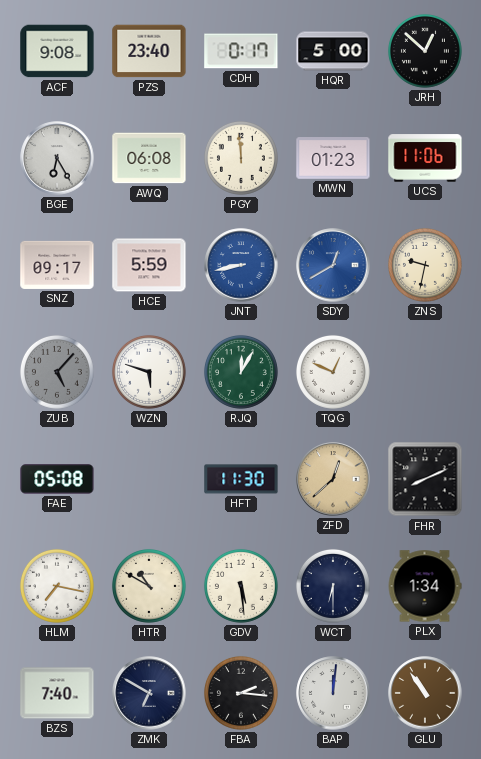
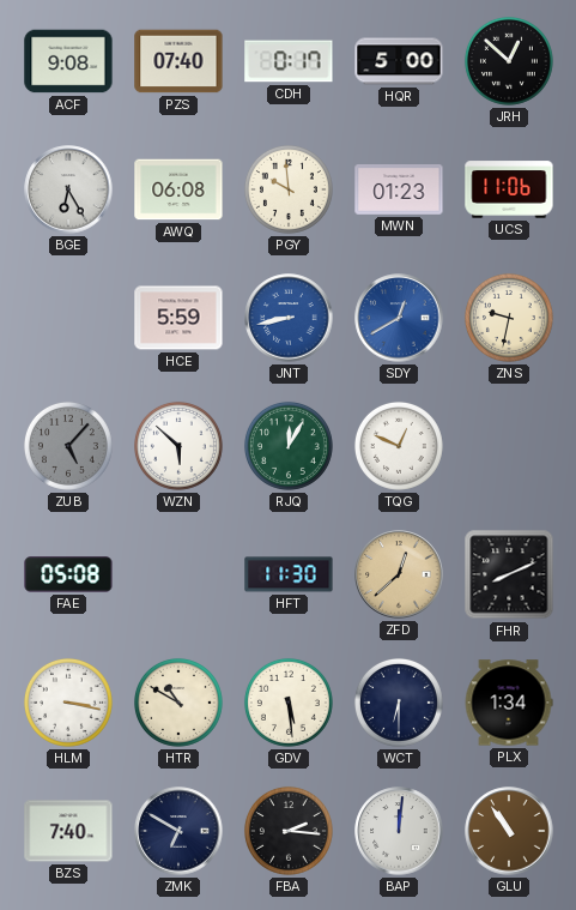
PZS: 23:40 -> 07:40
PGY: 11:59 -> 9:59
SNZ: 09:17 -> none
WZN: 5:48 -> 5:52
HLM: 7:17 -> 3:17
